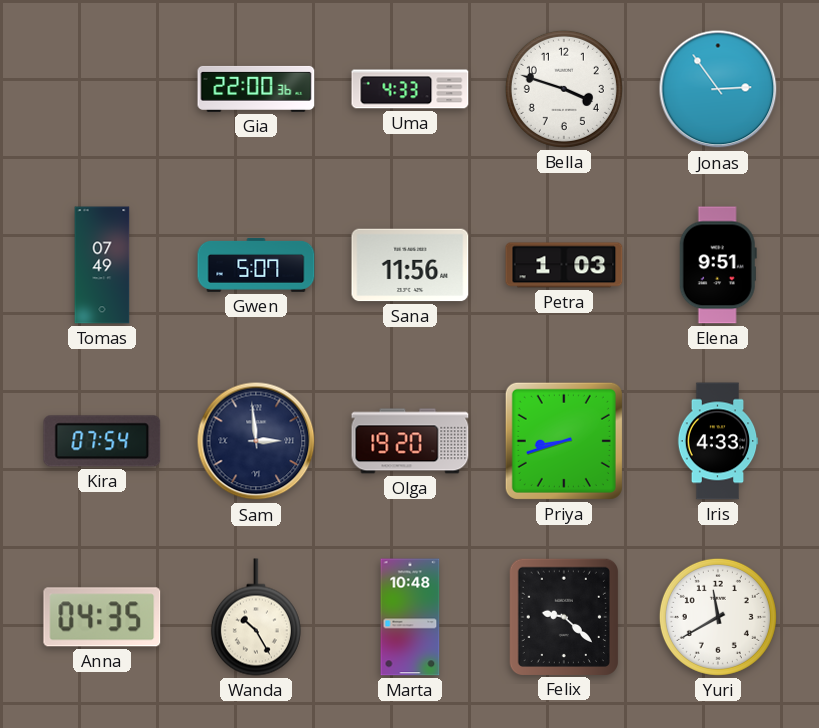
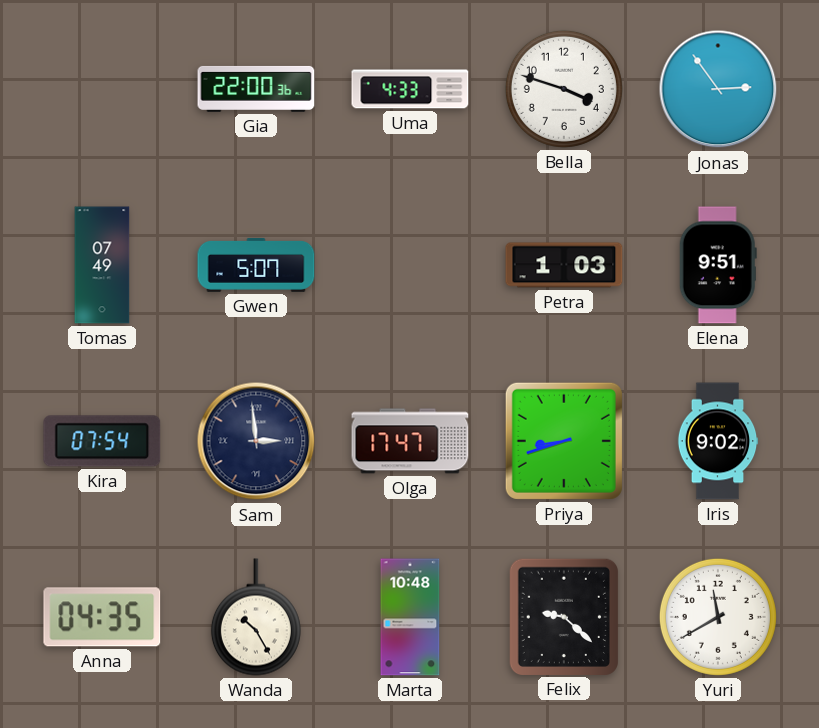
Sana: 11:56 -> none
Olga: 19:20 -> 17:47
Iris: 4:33 -> 9:02
